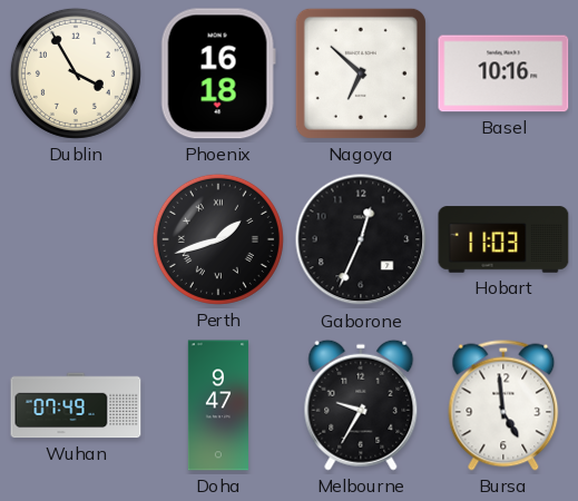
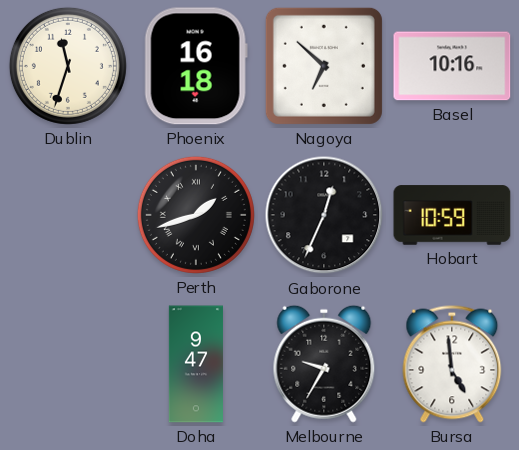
Dublin: 3:55 -> 11:33
Hobart: 11:03 -> 10:59
Wuhan: 07:49 -> none
